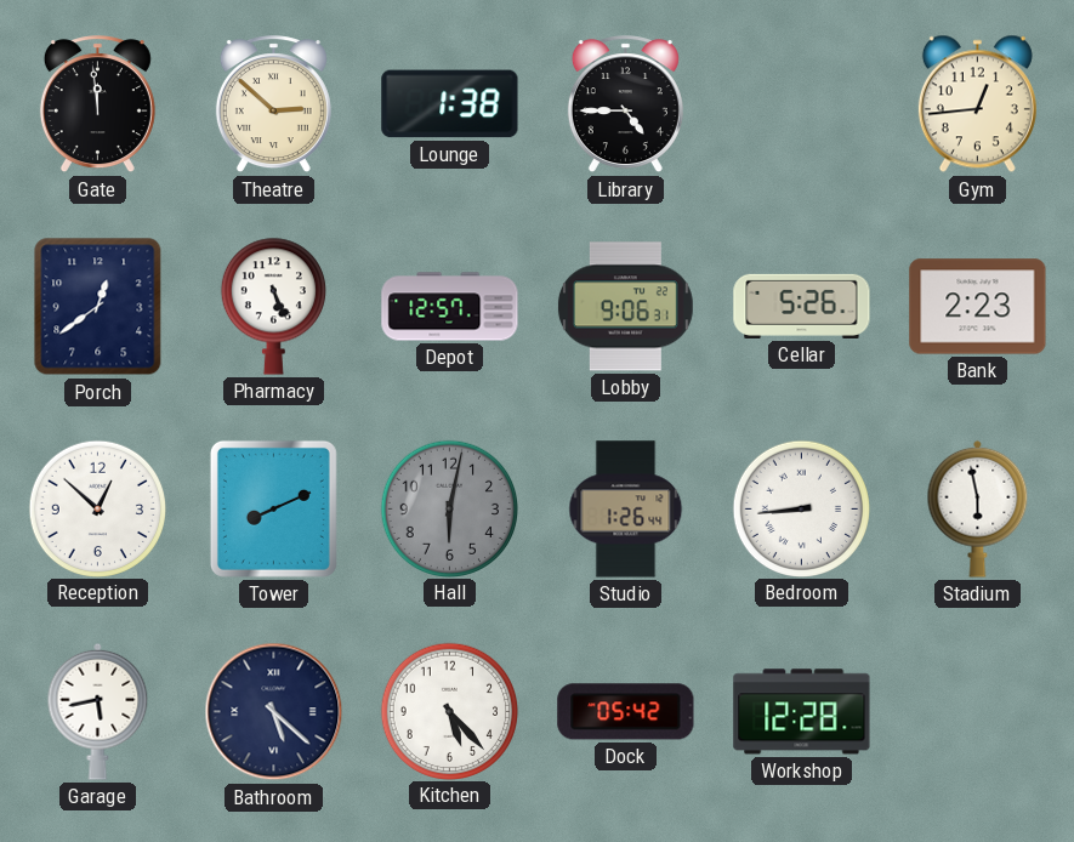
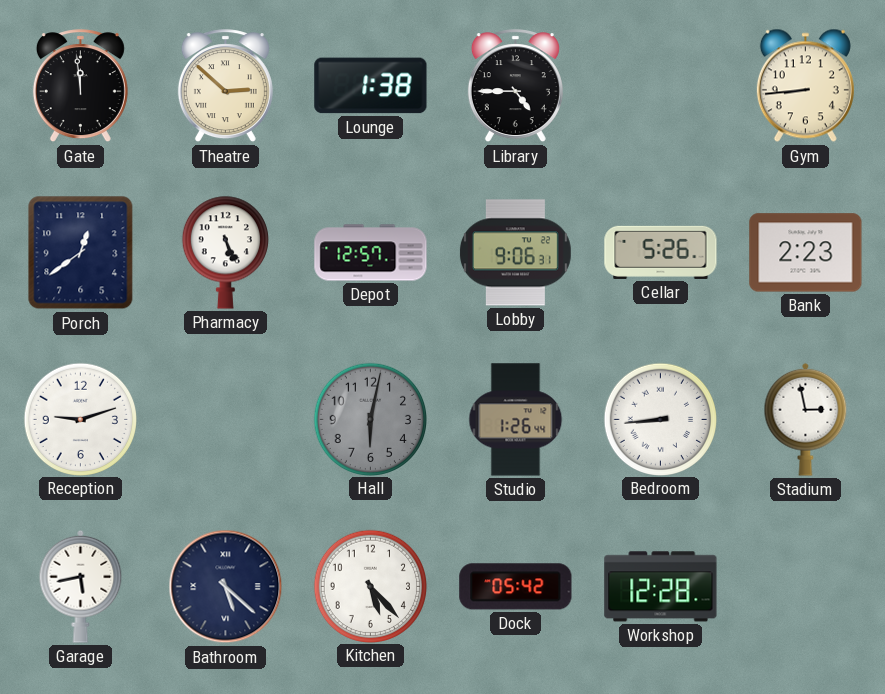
Gym: 12:44 -> 8:44
Reception: 12:52 -> 9:12
Tower: 8:11 -> none
Stadium: 5:58 -> 2:58
